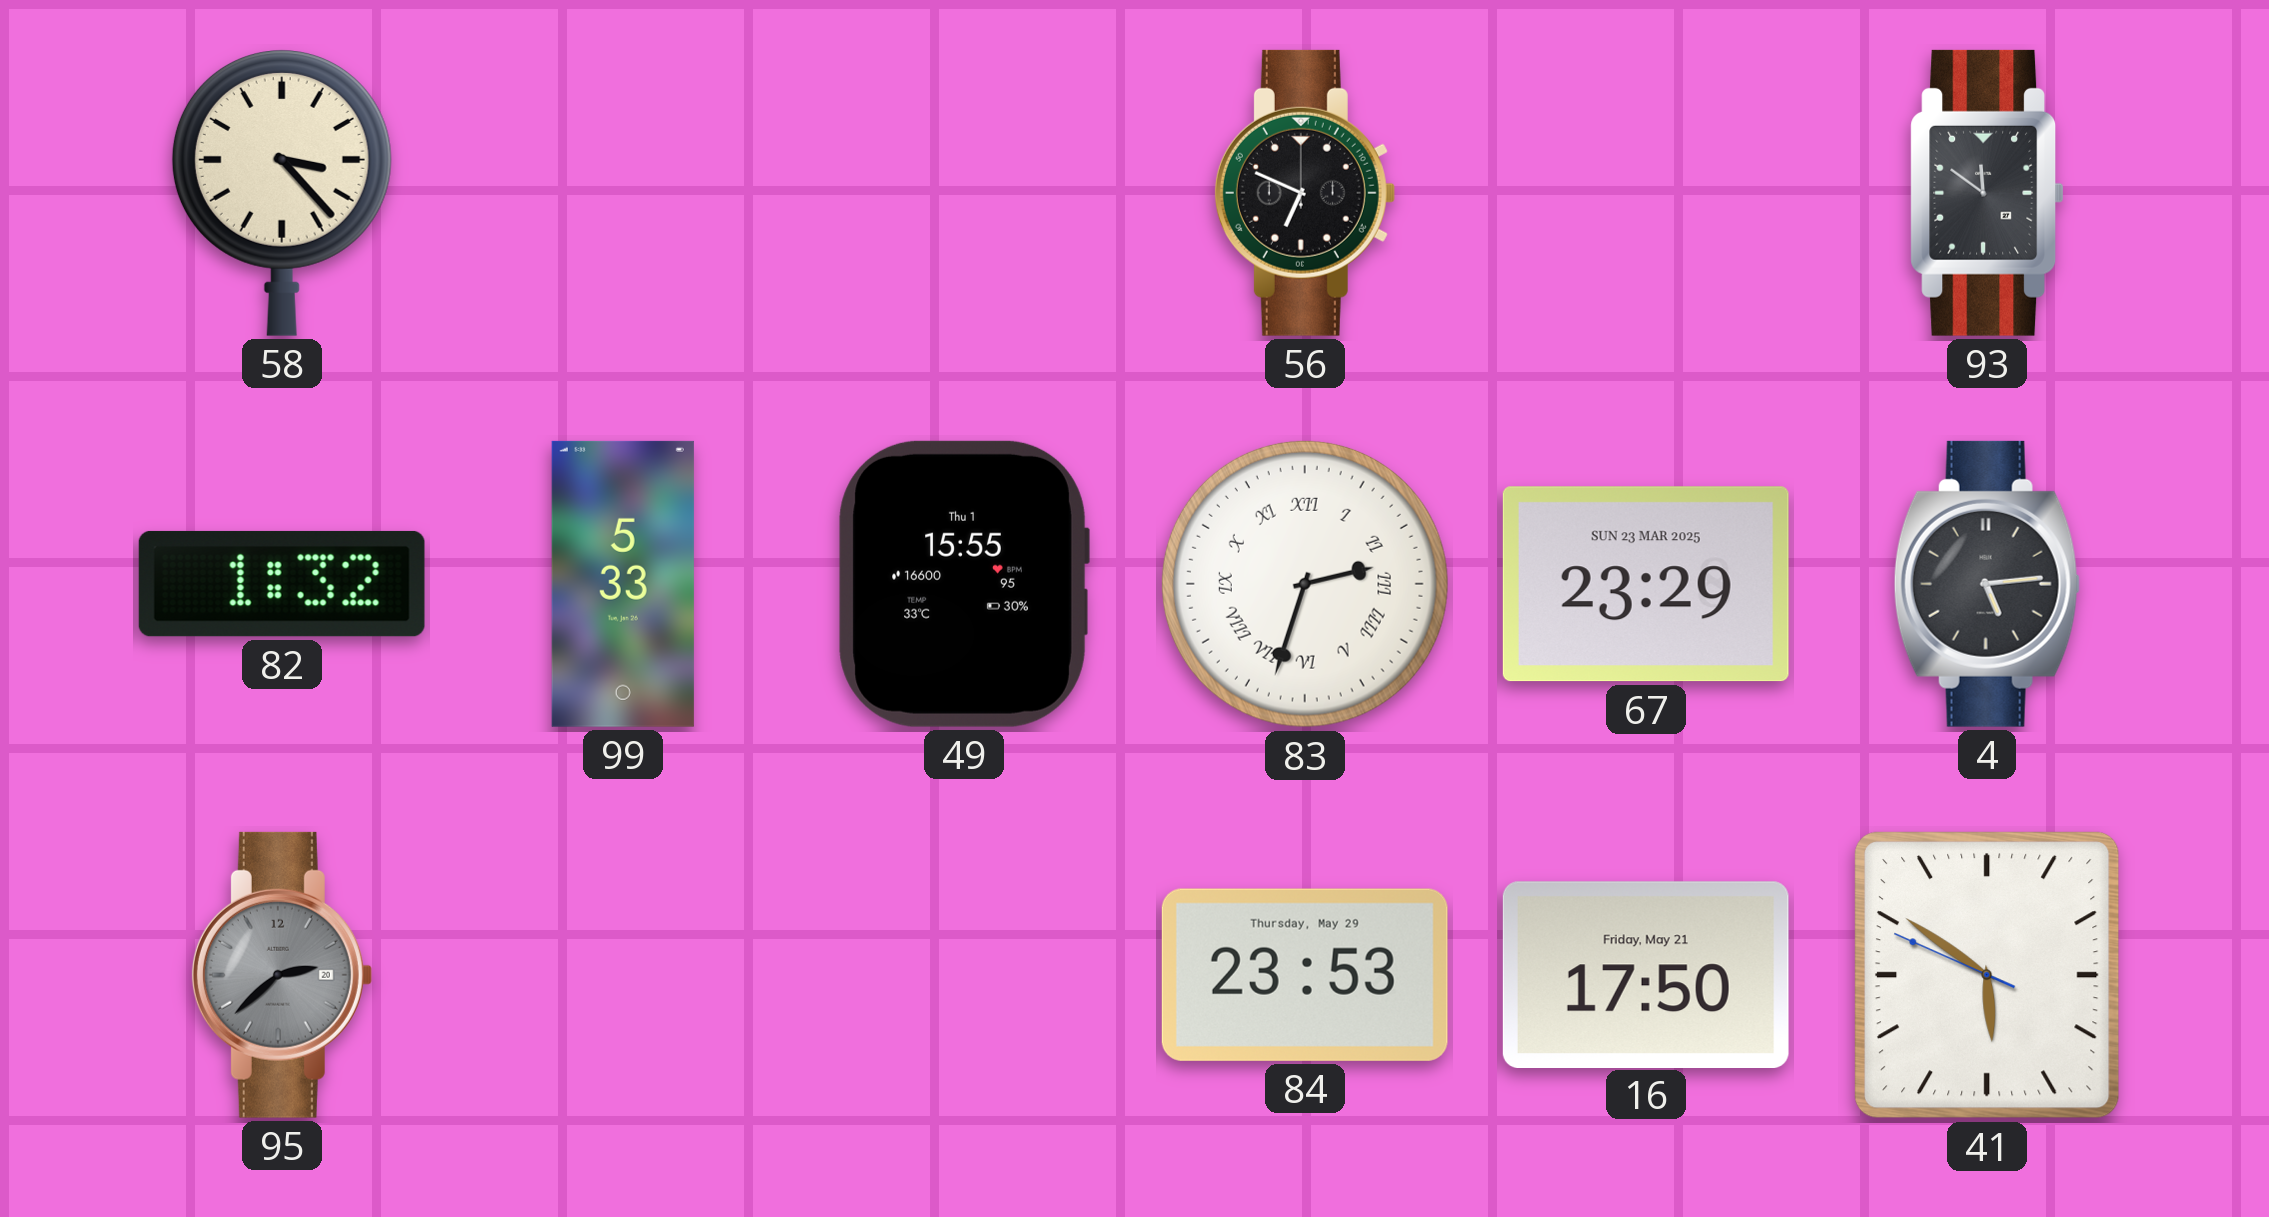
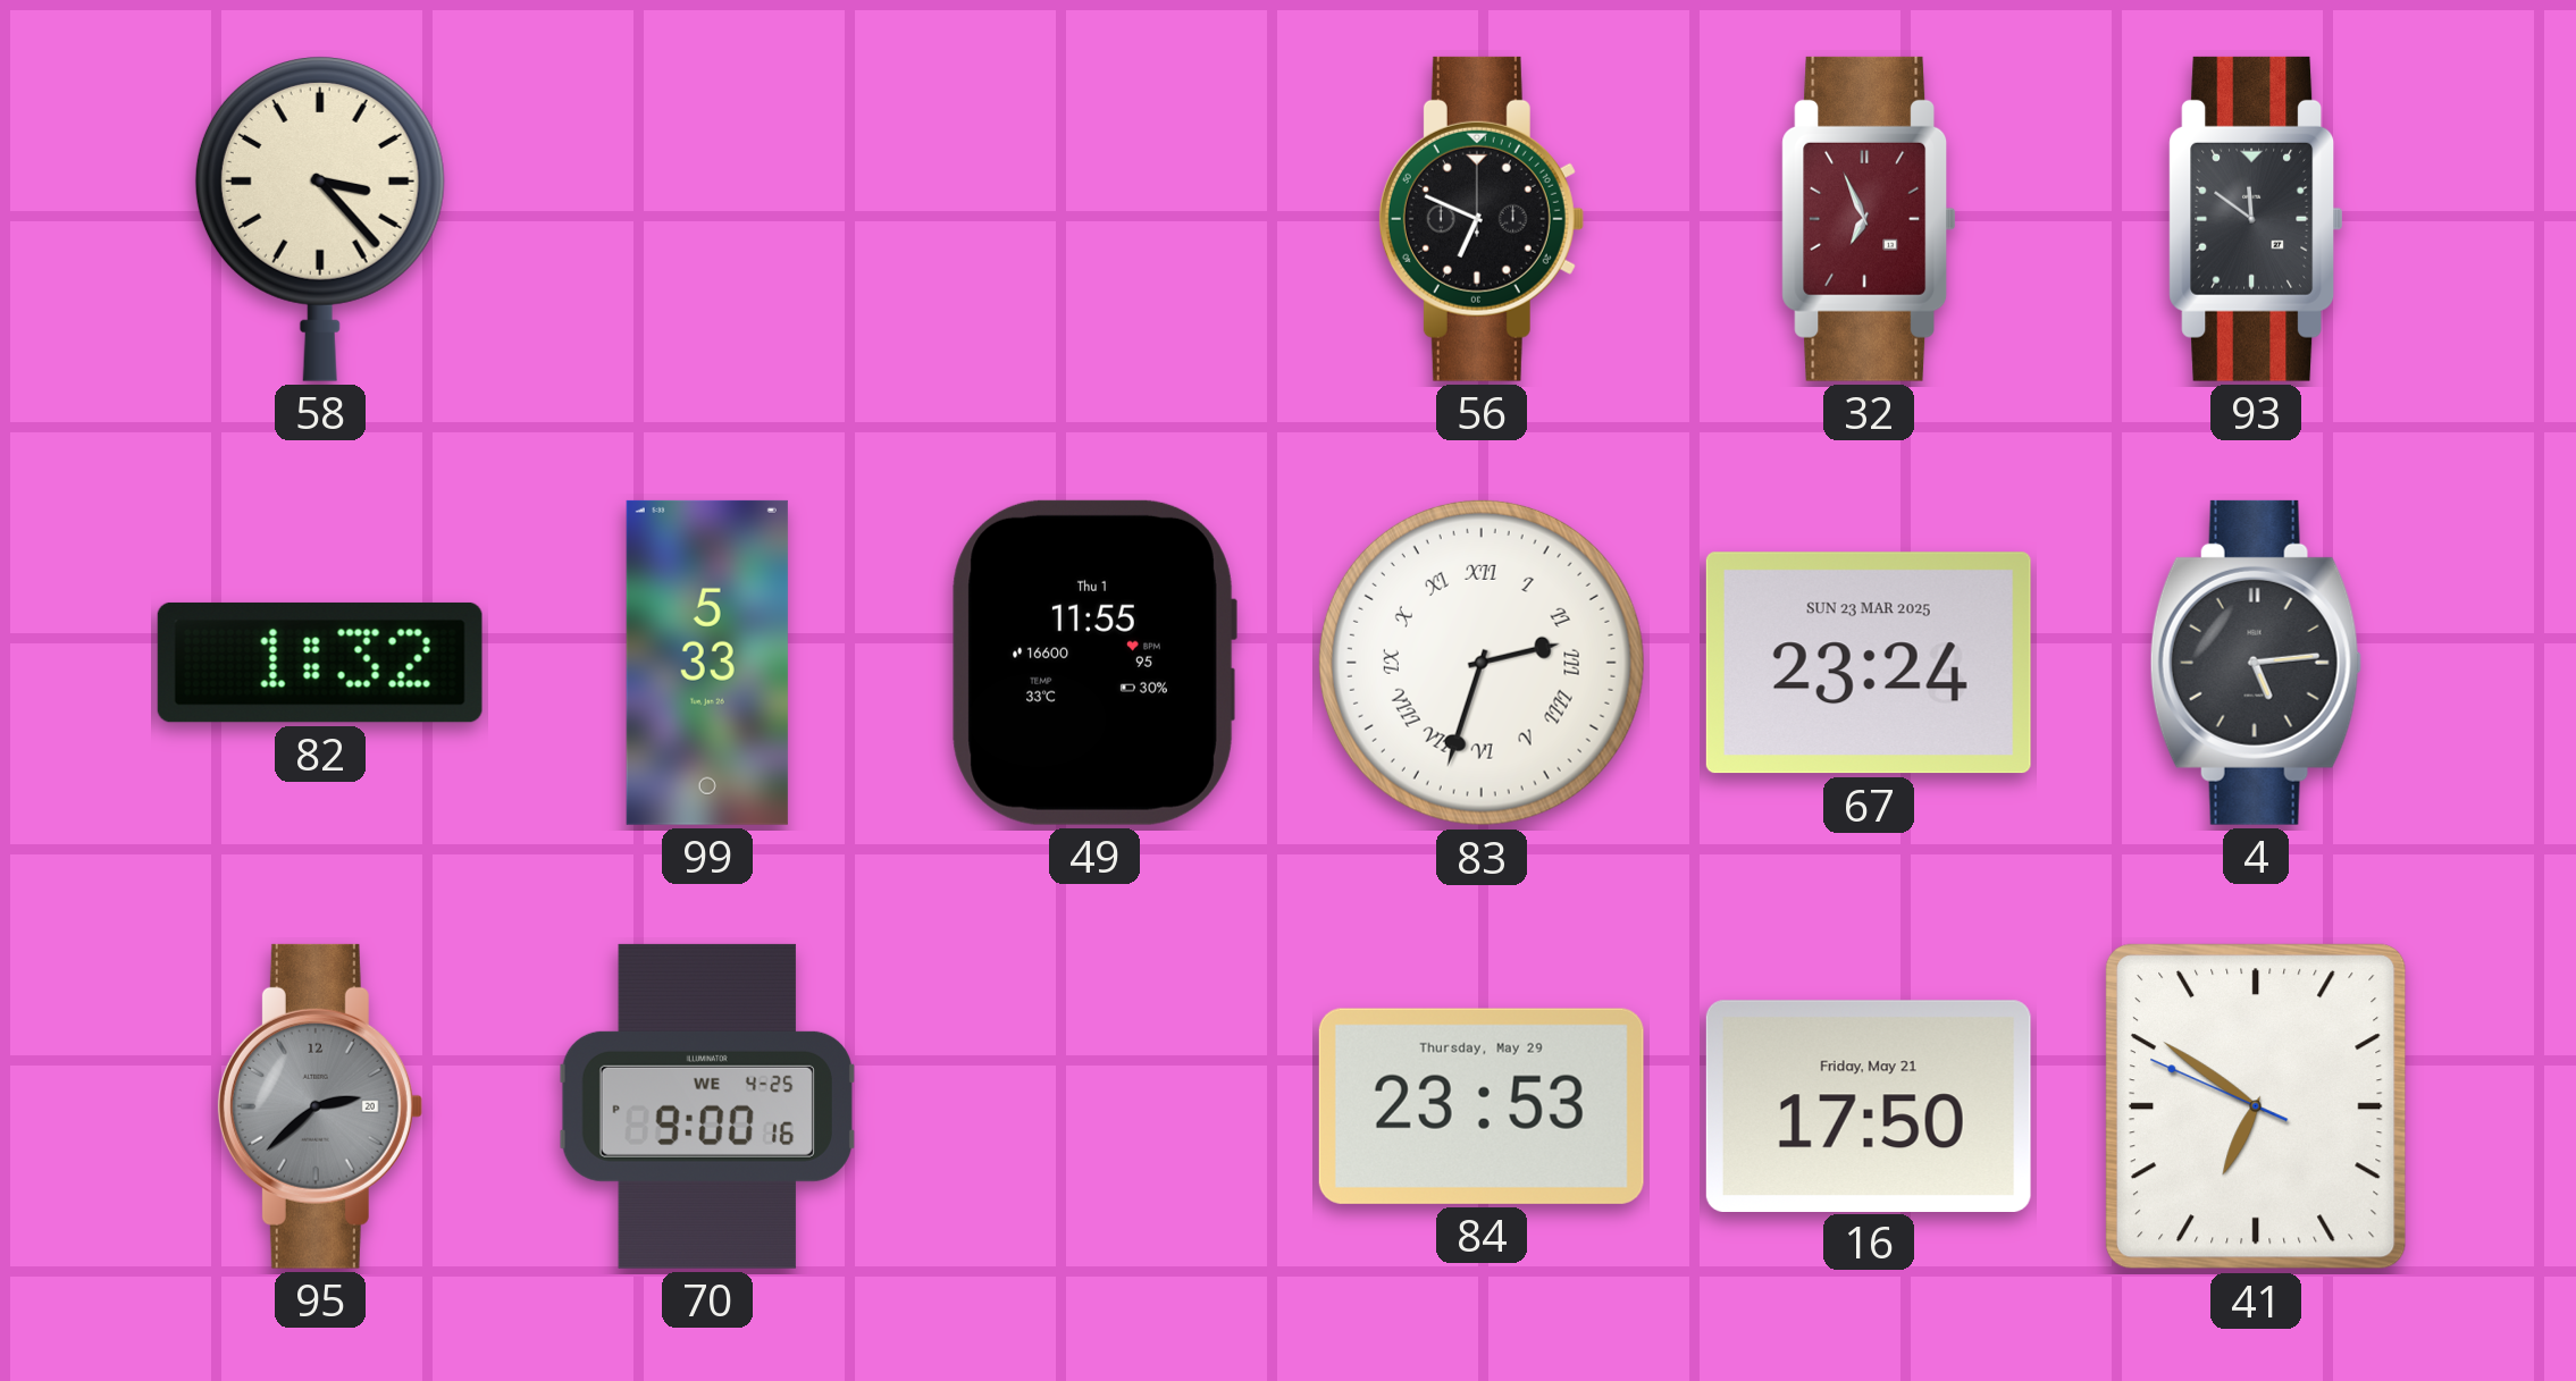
32: none -> 6:56
49: 15:55 -> 11:55
67: 23:29 -> 23:24
70: none -> 9:00
41: 5:50 -> 6:50
